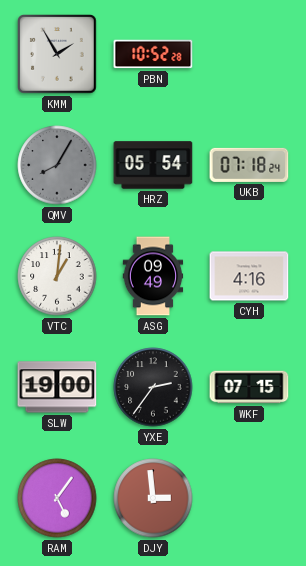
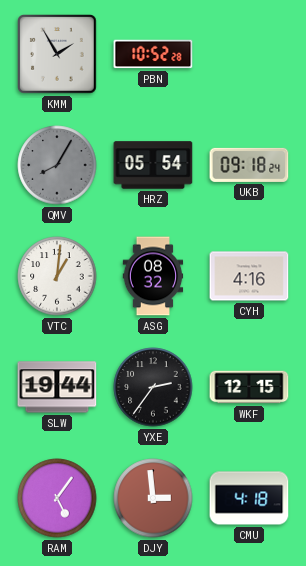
UKB: 07:18 -> 09:18
ASG: 09:49 -> 08:32
SLW: 19:00 -> 19:44
WKF: 07:15 -> 12:15
CMU: none -> 4:18
